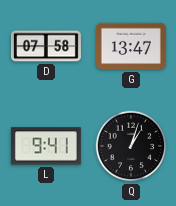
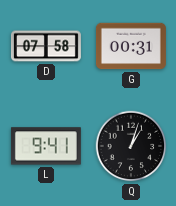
G: 13:47 -> 00:31
